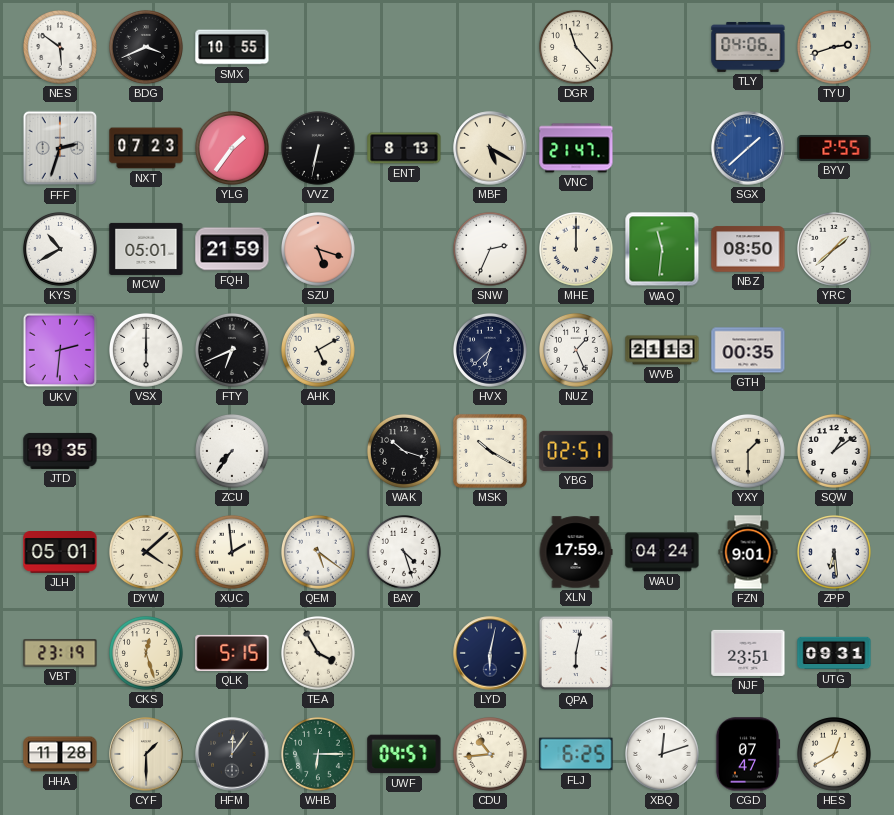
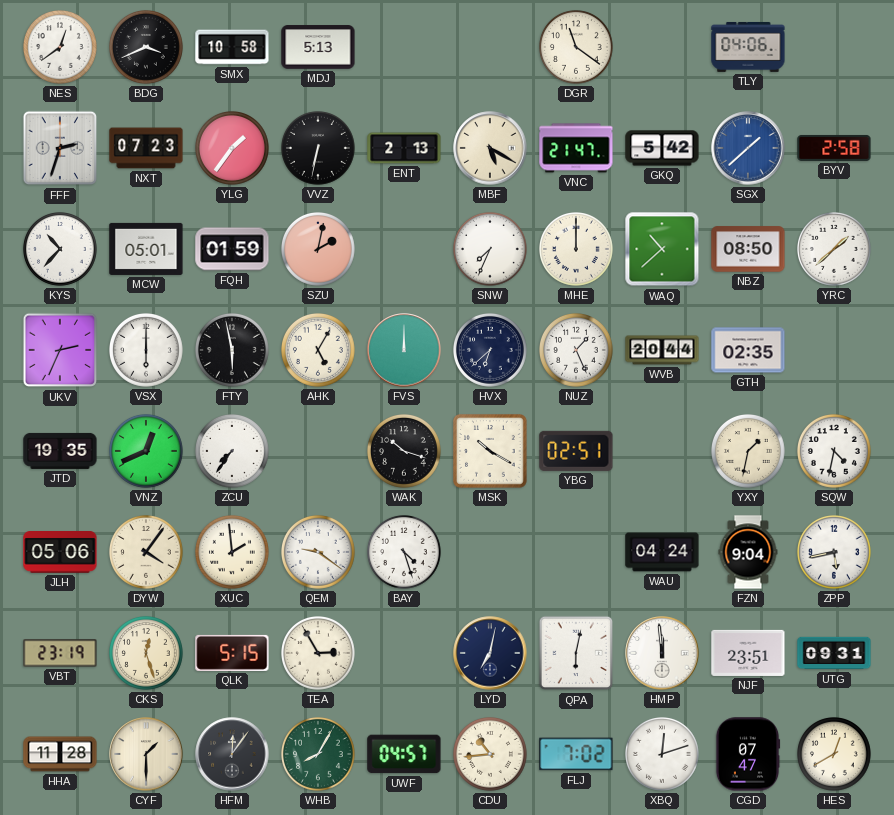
NES: 5:51 -> 12:39
SMX: 10:55 -> 10:58
MDJ: none -> 5:13
DGR: 11:23 -> 11:21
TYU: 2:42 -> none
ENT: 8:13 -> 2:13
GKQ: none -> 5:42
BYV: 2:55 -> 2:58
KYS: 10:40 -> 10:37
FQH: 21:59 -> 01:59
SZU: 5:18 -> 2:02
SNW: 2:34 -> 7:34
WAQ: 11:31 -> 10:38
UKV: 2:31 -> 2:34
FTY: 6:41 -> 5:58
AHK: 5:10 -> 5:05
FVS: none -> 12:00
WVB: 21:13 -> 20:44
GTH: 00:35 -> 02:35
VNZ: none -> 12:41
YXY: 1:30 -> 1:32
SQW: 1:09 -> 4:32
JLH: 05:01 -> 05:06
DYW: 4:08 -> 4:06
QEM: 5:21 -> 9:21
XLN: 17:59 -> none
FZN: 9:01 -> 9:04
ZPP: 6:29 -> 5:43
TEA: 3:55 -> 2:55
LYD: 6:02 -> 7:02
HMP: none -> 11:59
WHB: 6:15 -> 8:05
FLJ: 6:25 -> 7:02
